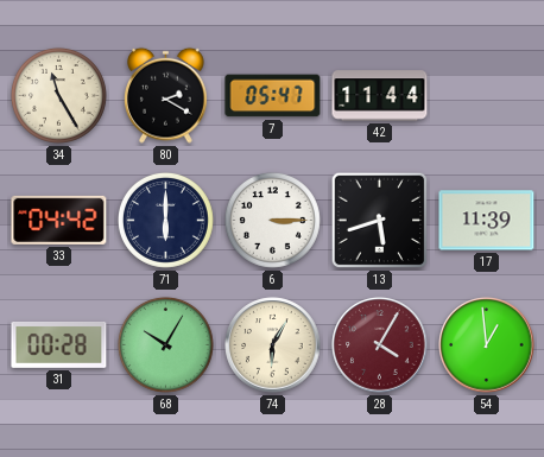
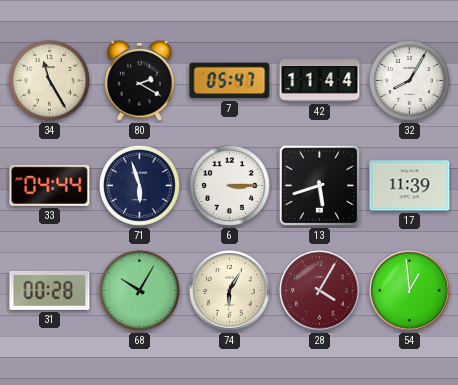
32: none -> 8:05
33: 04:42 -> 04:44
71: 6:00 -> 5:57
